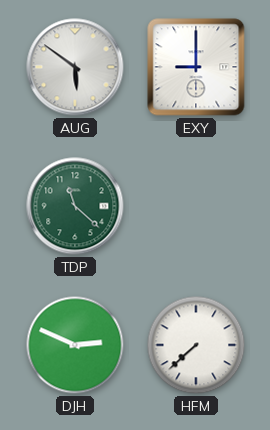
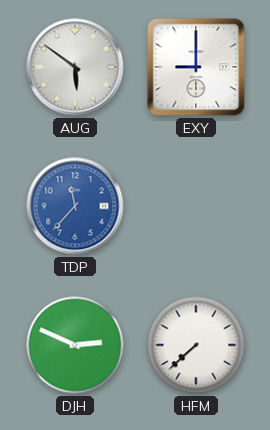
TDP: 11:22 -> 11:37
TDP dial: green -> blue
